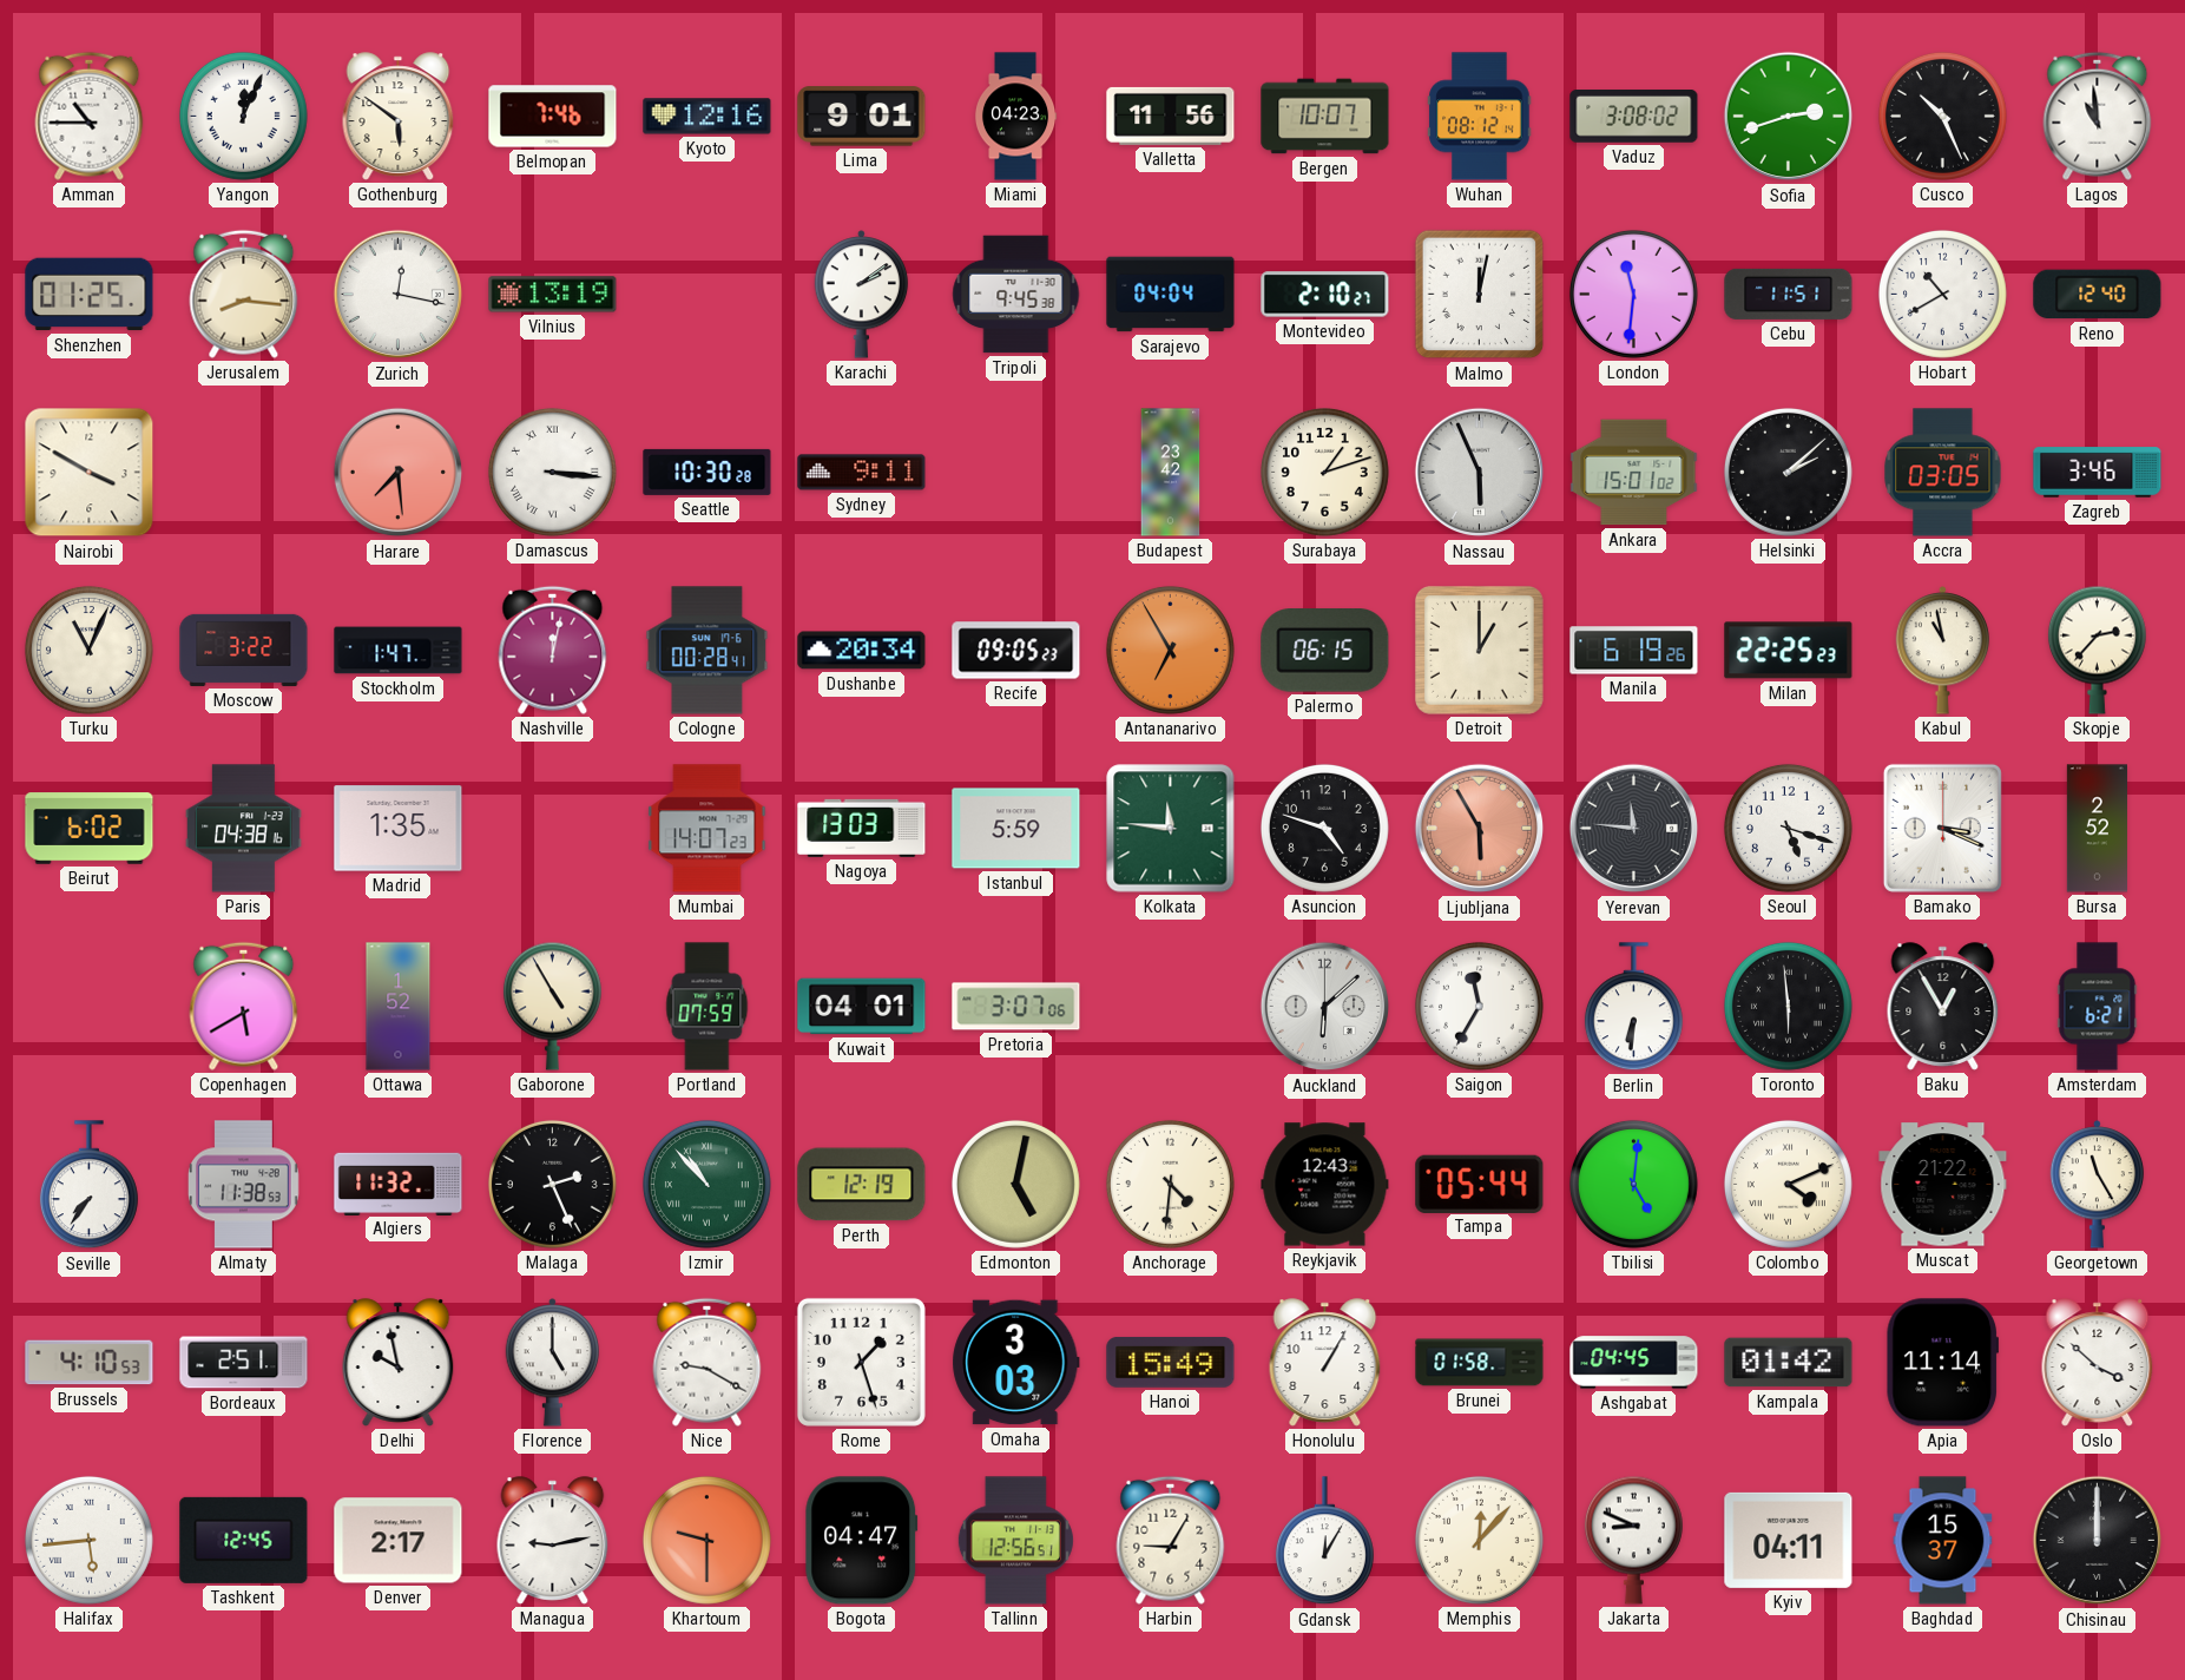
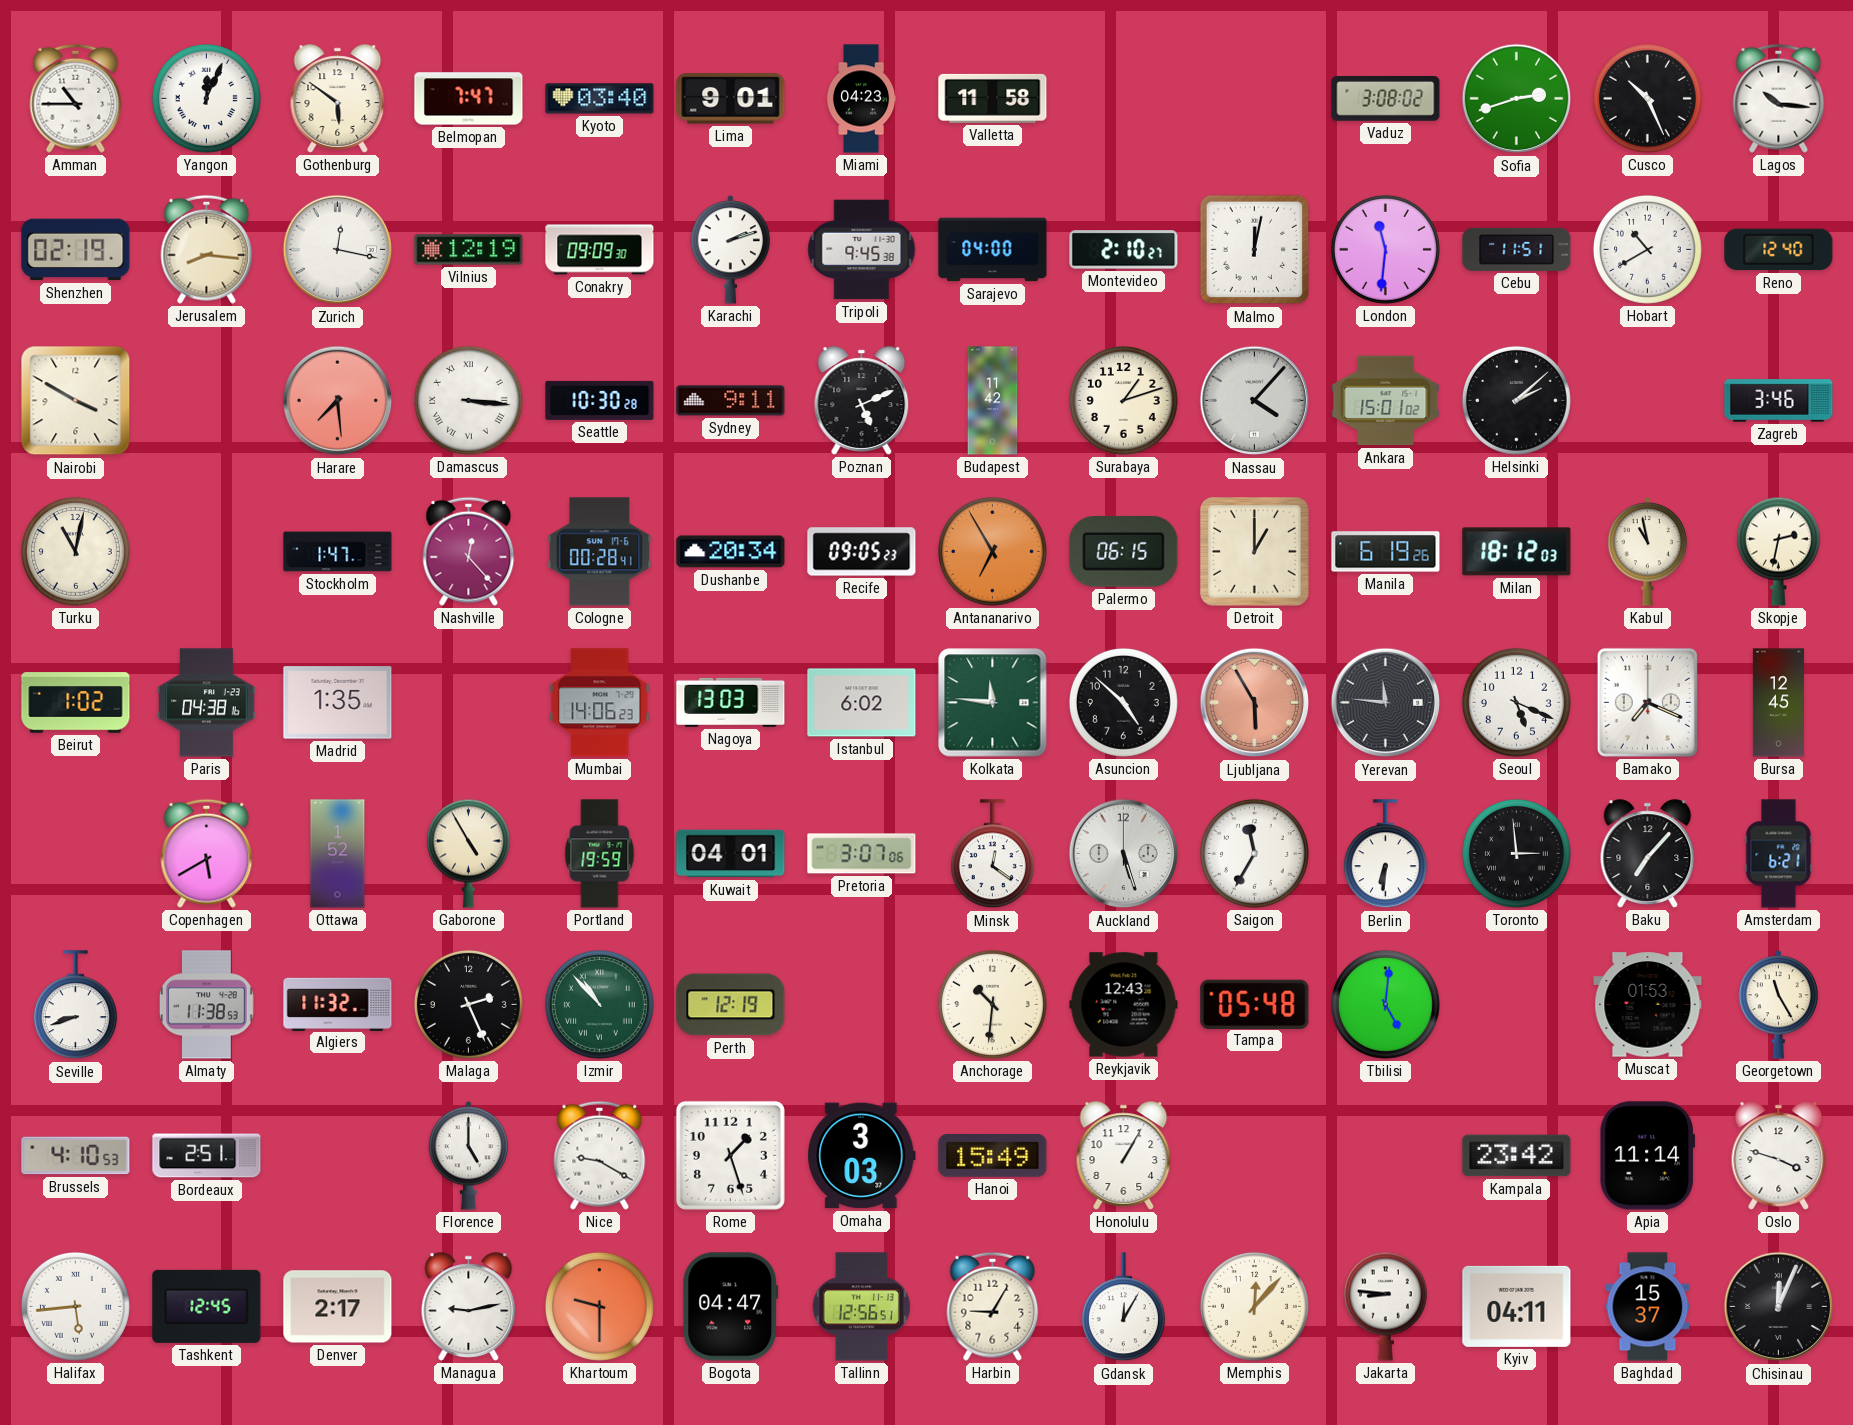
Belmopan: 7:46 -> 7:47
Kyoto: 12:16 -> 03:40
Valletta: 11:56 -> 11:58
Bergen: 10:07 -> none
Wuhan: 08:12 -> none
Lagos: 10:59 -> 10:16
Shenzhen: 01:25 -> 02:19
Vilnius: 13:19 -> 12:19
Conakry: none -> 09:09
Karachi: 2:09 -> 2:12
Sarajevo: 04:04 -> 04:00
Poznan: none -> 5:11
Budapest: 23:42 -> 11:42
Nassau: 5:56 -> 4:07
Accra: 03:05 -> none
Turku: 11:04 -> 11:02
Moscow: 3:22 -> none
Nashville: 12:02 -> 12:23
Milan: 22:25 -> 18:12
Skopje: 2:37 -> 2:32
Beirut: 6:02 -> 1:02
Mumbai: 14:07 -> 14:06
Istanbul: 5:59 -> 6:02
Asuncion: 4:48 -> 4:52
Seoul: 5:18 -> 5:19
Bamako: 3:19 -> 7:19
Bursa: 2:52 -> 12:45
Portland: 07:59 -> 19:59
Minsk: none -> 12:21
Auckland: 6:08 -> 5:27
Toronto: 5:59 -> 2:59
Baku: 12:55 -> 7:07
Seville: 7:36 -> 8:42
Edmonton: 5:02 -> none
Anchorage: 4:31 -> 10:31
Tampa: 05:44 -> 05:48
Colombo: 4:11 -> none
Muscat: 21:22 -> 01:53
Delhi: 9:58 -> none
Brunei: 01:58 -> none
Ashgabat: 04:45 -> none
Kampala: 01:42 -> 23:42
Oslo: 3:52 -> 3:48
Jakarta: 8:49 -> 8:46
Chisinau: 12:00 -> 12:04
